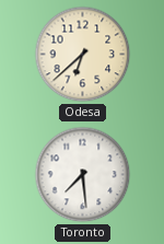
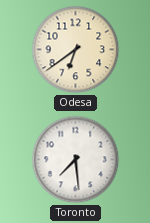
Odesa: 6:38 -> 6:39
